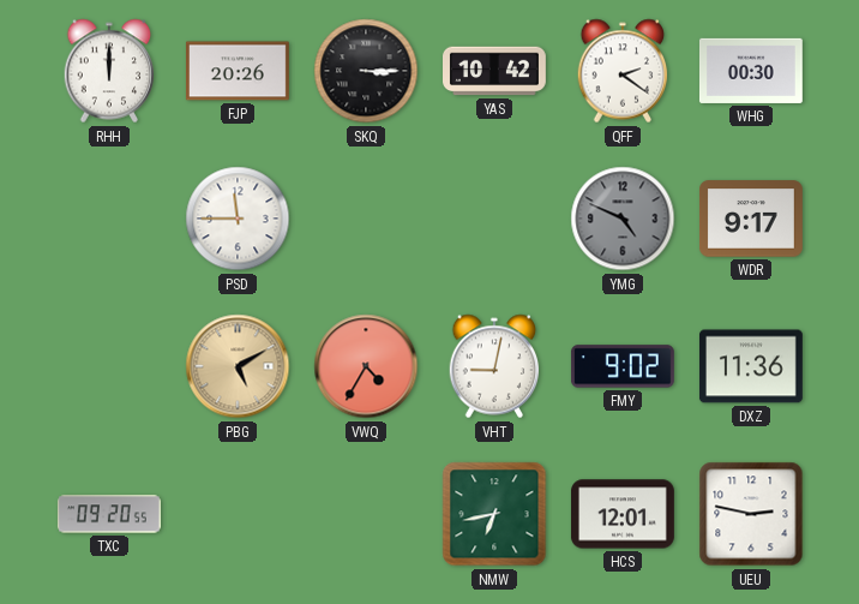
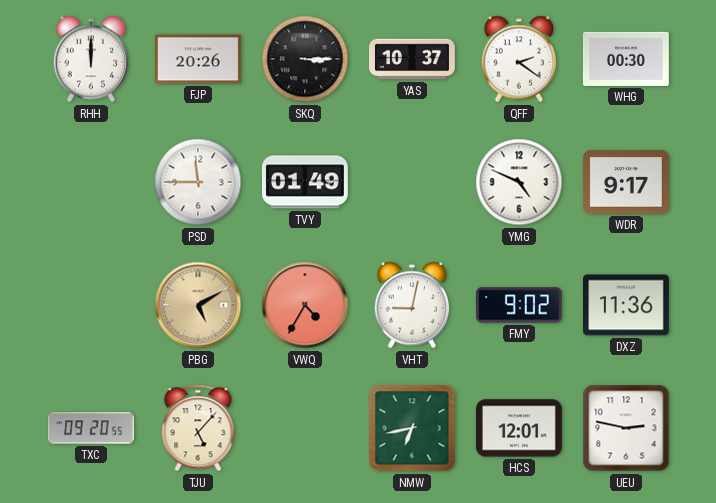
YAS: 10:42 -> 10:37
TVY: none -> 01:49
YMG dial: grey -> white
TJU: none -> 5:07
